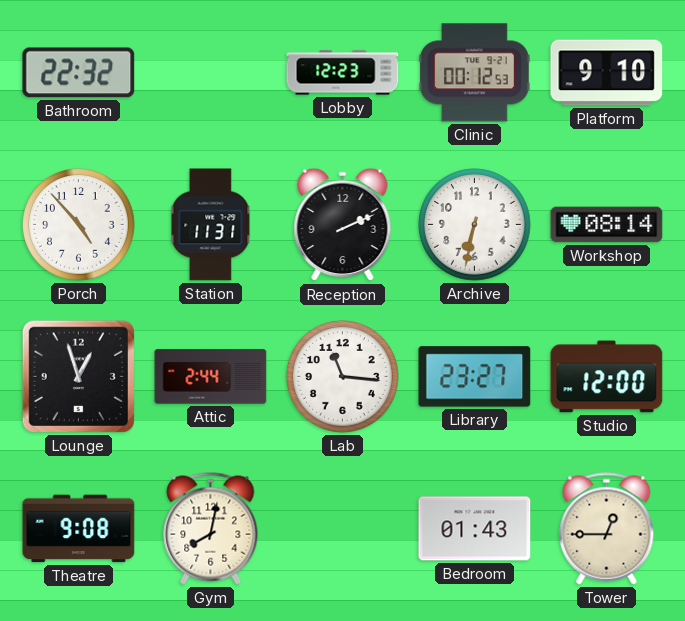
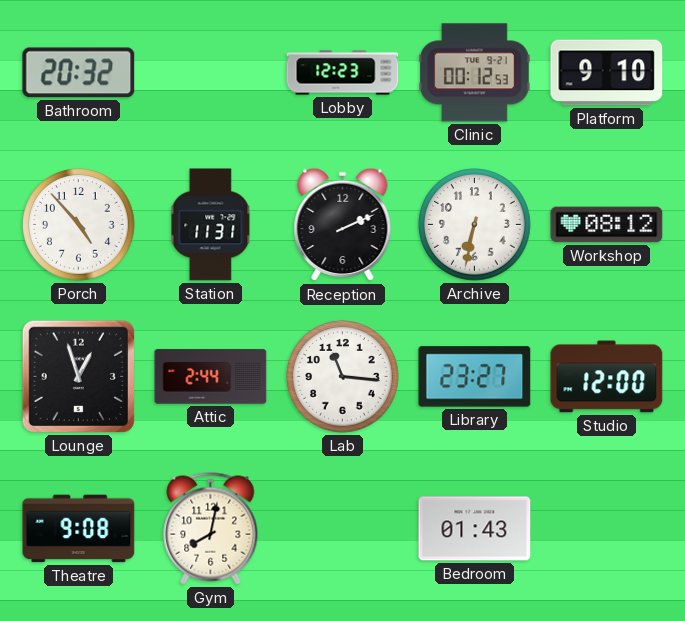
Bathroom: 22:32 -> 20:32
Workshop: 08:14 -> 08:12
Tower: 12:45 -> none
